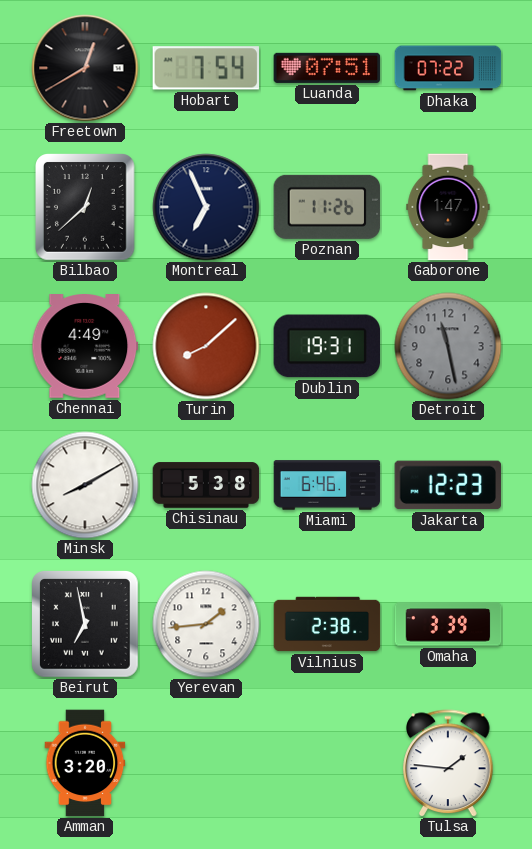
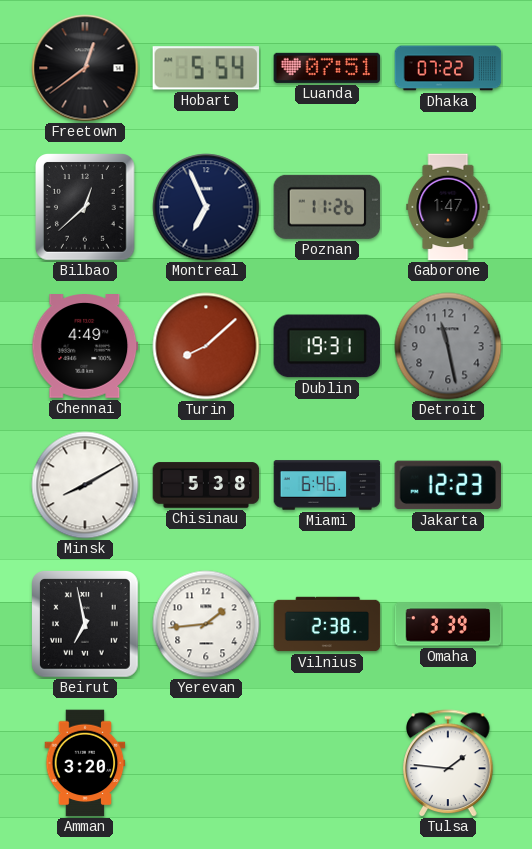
Freetown: 12:40 -> 12:39
Hobart: 7:54 -> 5:54
